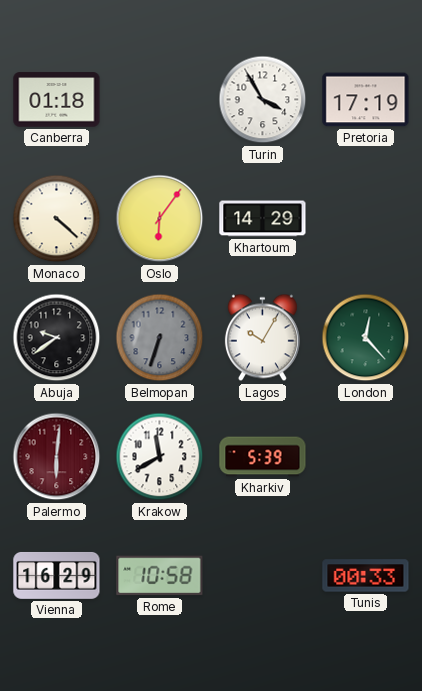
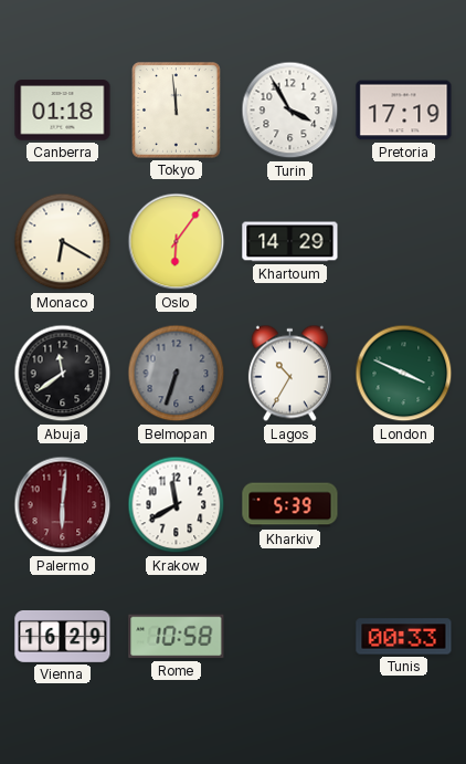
Tokyo: none -> 11:59
Monaco: 4:22 -> 6:20
Abuja: 9:39 -> 11:39
Lagos: 10:05 -> 10:35
London: 12:23 -> 3:49
